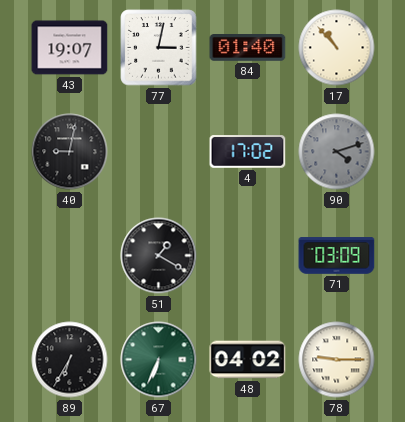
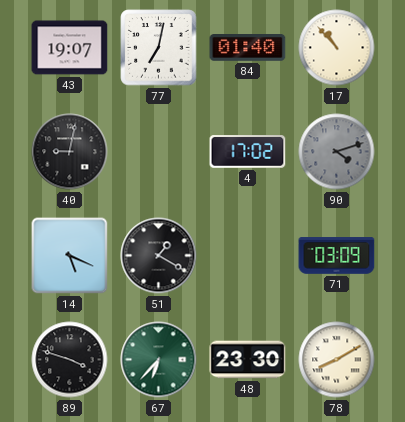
77: 3:02 -> 7:02
14: none -> 5:19
89: 6:35 -> 3:48
67: 6:34 -> 6:37
48: 04:02 -> 23:30
78: 9:15 -> 8:10
